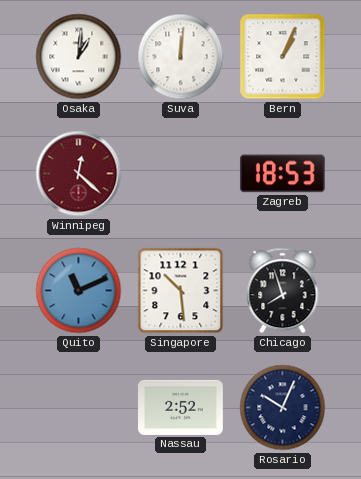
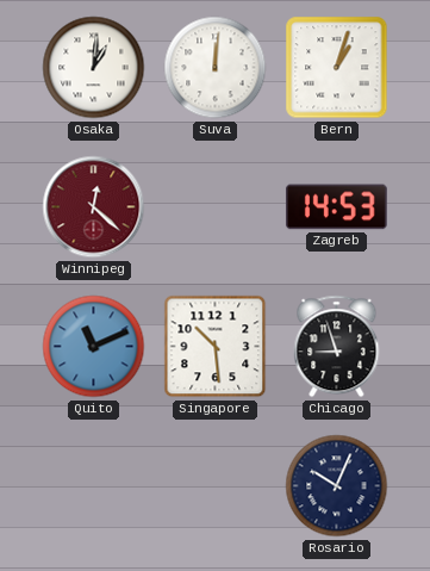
Bern: 1:04 -> 1:03
Zagreb: 18:53 -> 14:53
Chicago: 7:57 -> 8:57
Nassau: 2:52 -> none
